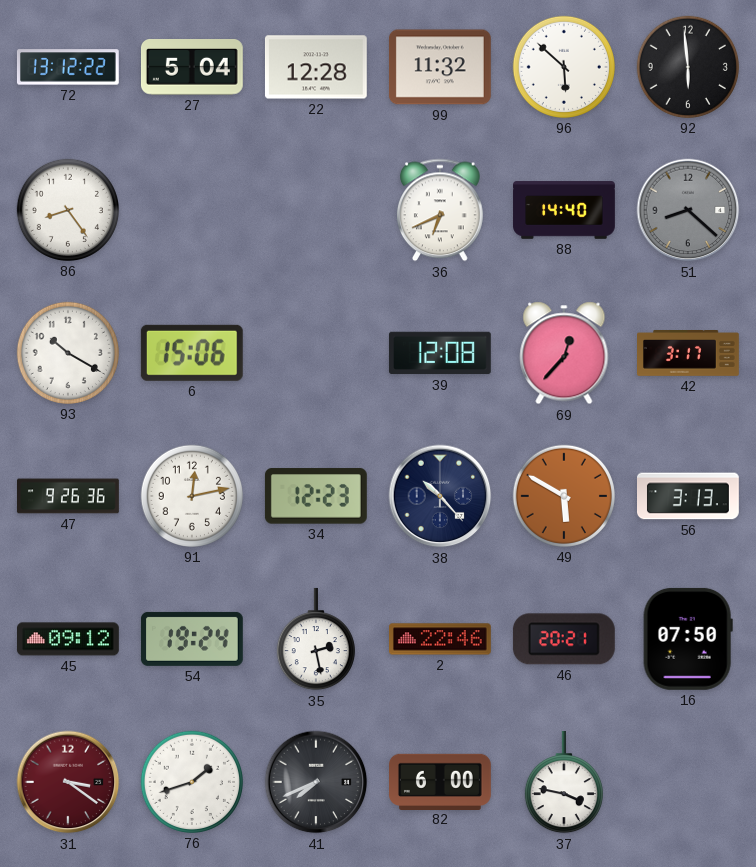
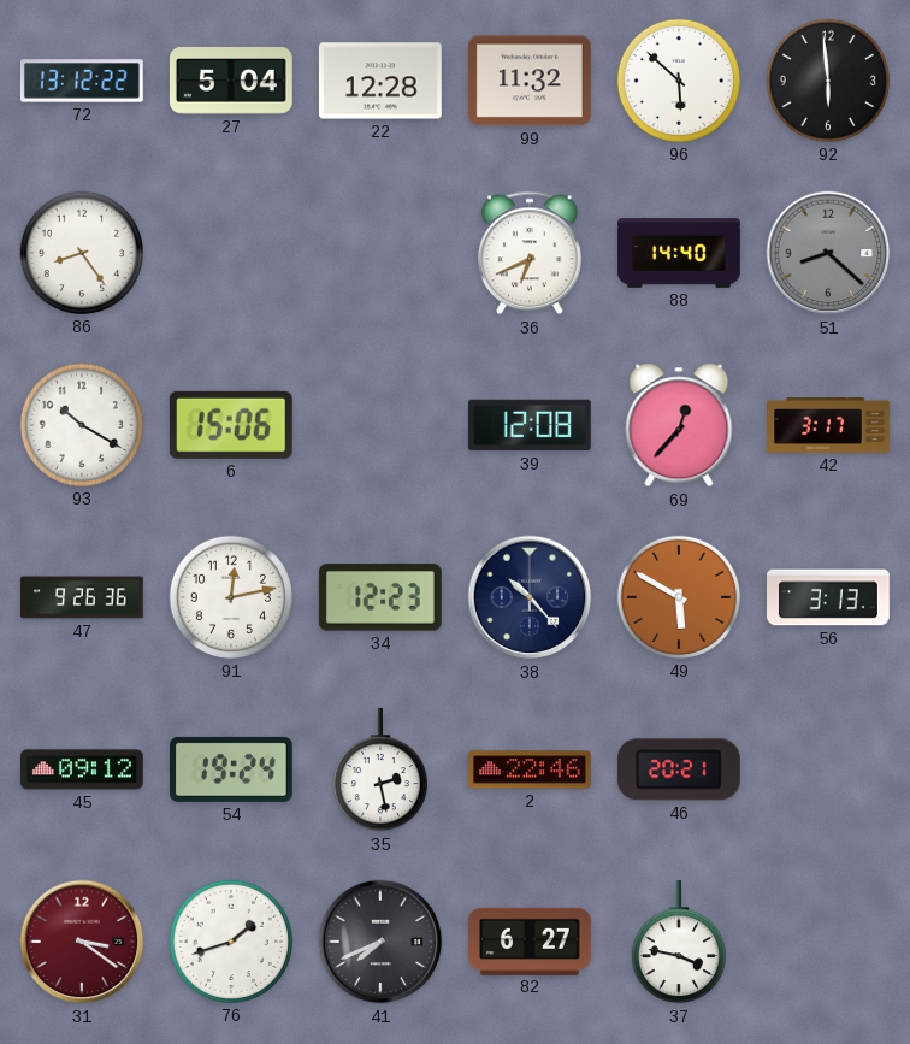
16: 07:50 -> none
82: 6:00 -> 6:27
